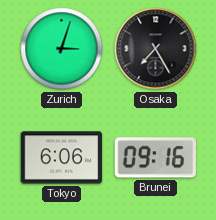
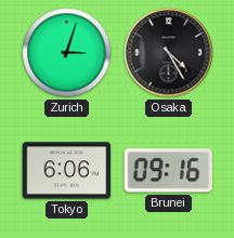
Osaka: 7:25 -> 4:25
